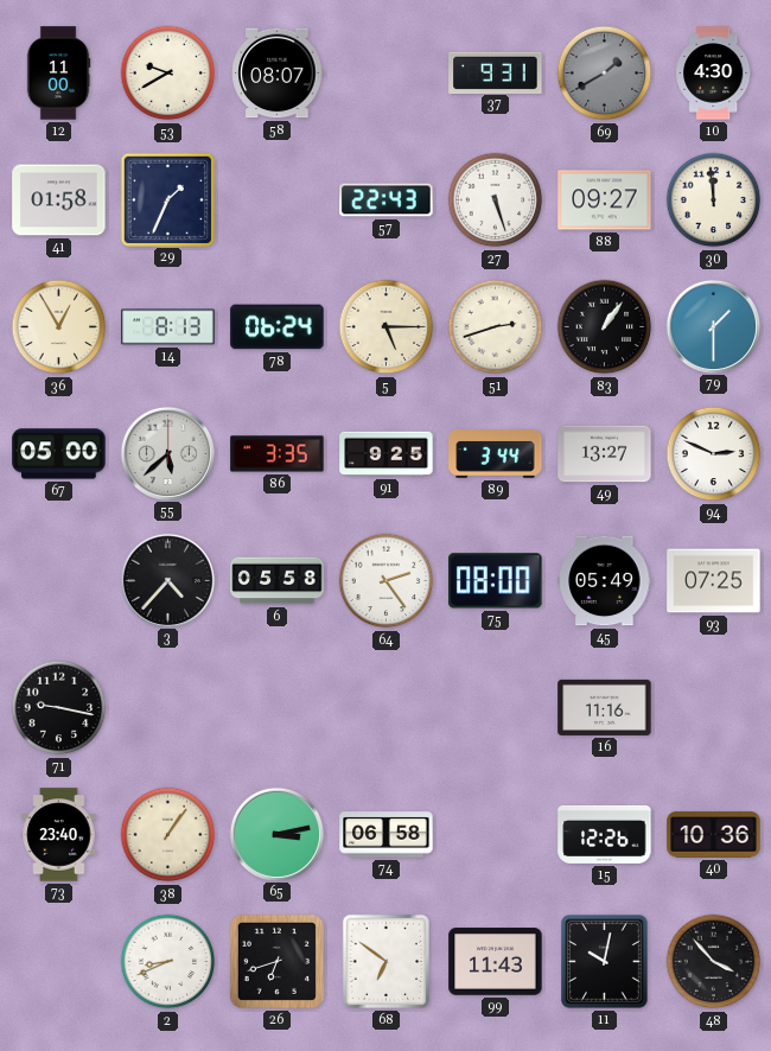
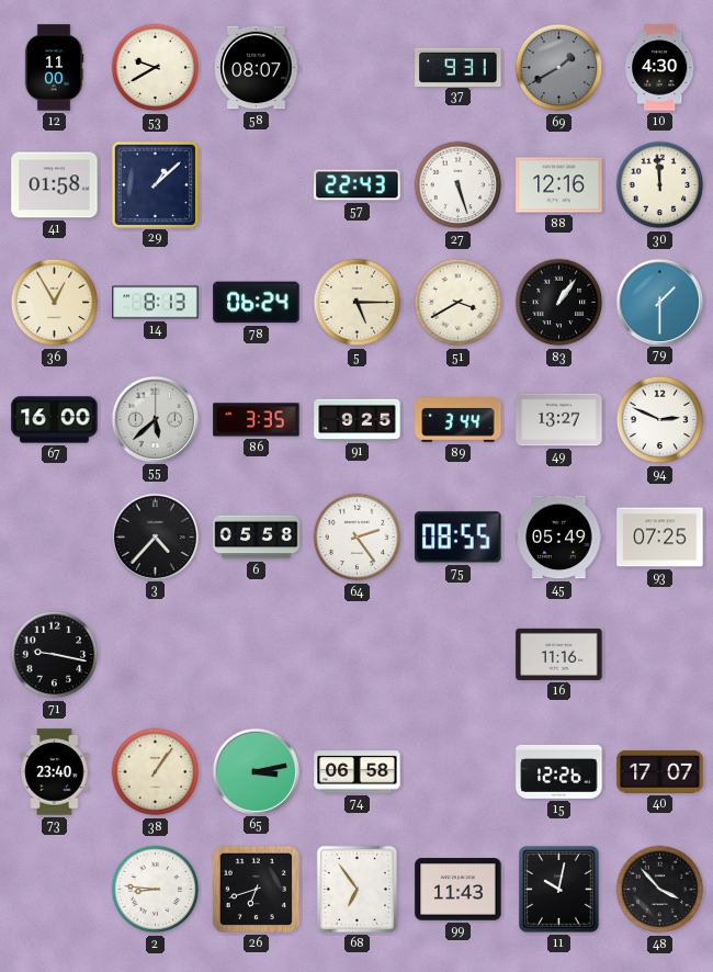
29: 1:34 -> 1:08
88: 09:27 -> 12:16
51: 2:42 -> 3:40
67: 05:00 -> 16:00
75: 08:00 -> 08:55
40: 10:36 -> 17:07
2: 8:41 -> 8:46
68: 6:51 -> 6:54
